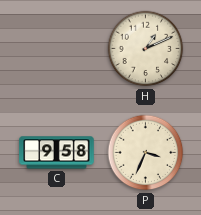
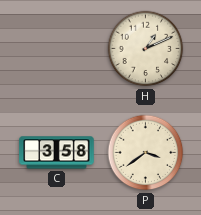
C: 9:58 -> 3:58
P: 3:34 -> 3:39
